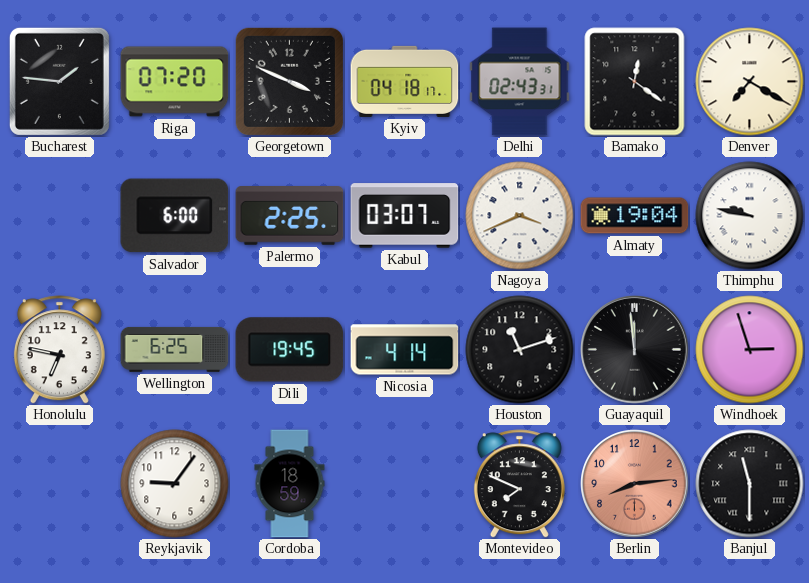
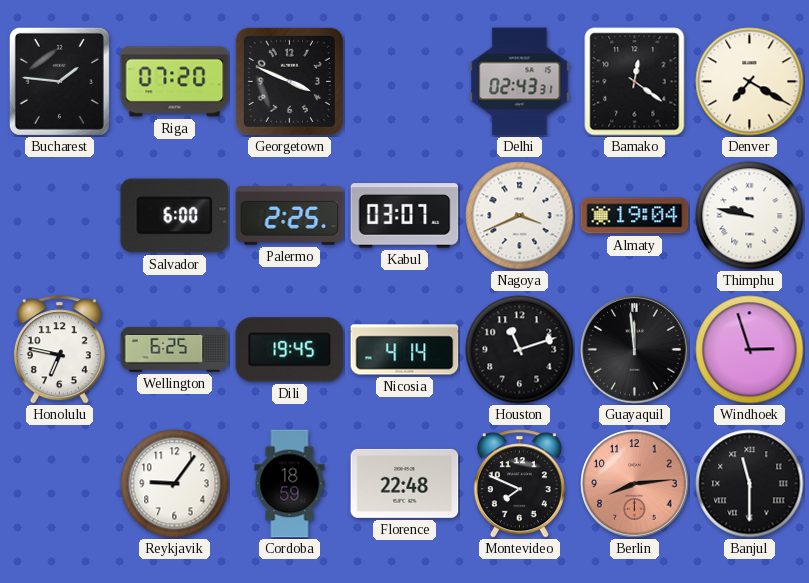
Kyiv: 04:18 -> none
Florence: none -> 22:48
